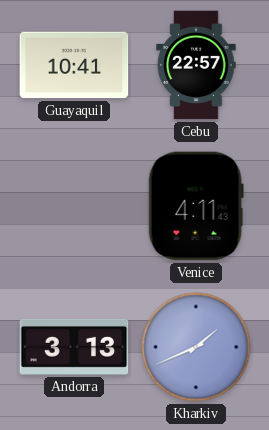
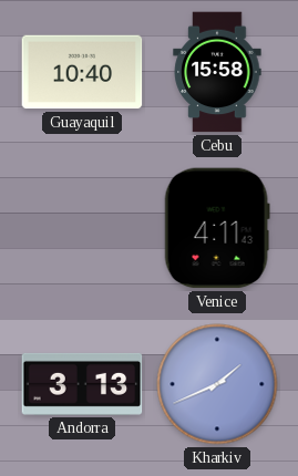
Guayaquil: 10:41 -> 10:40
Cebu: 22:57 -> 15:58
